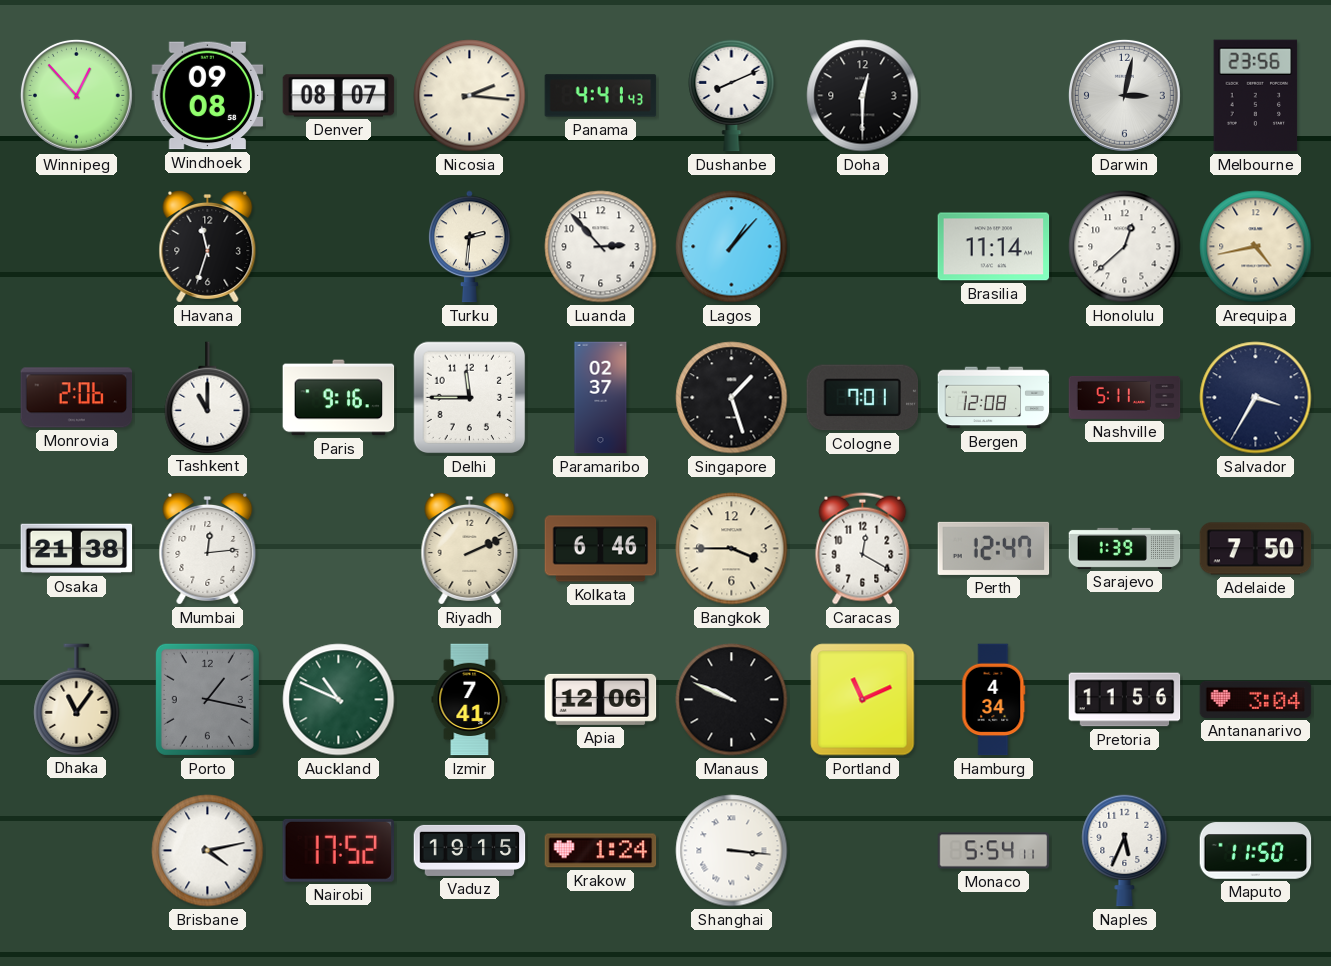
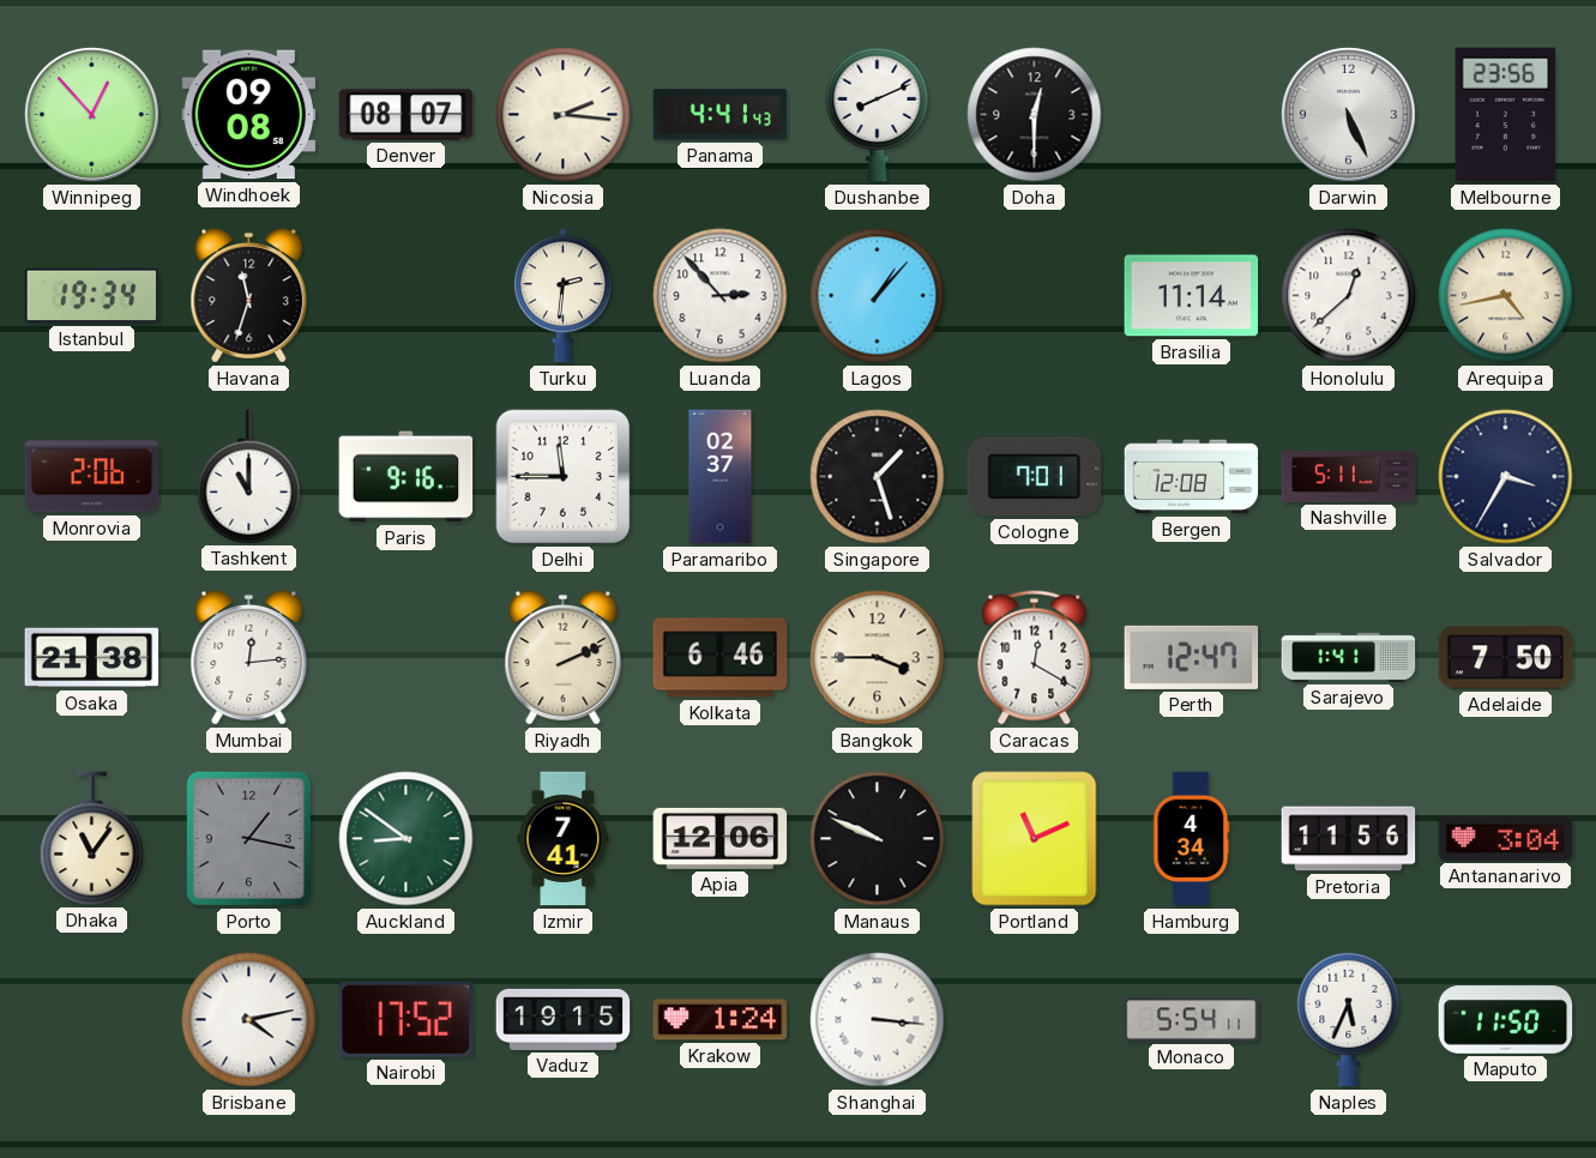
Darwin: 3:02 -> 5:26
Istanbul: none -> 19:34
Sarajevo: 1:39 -> 1:41
Auckland: 10:49 -> 8:51
